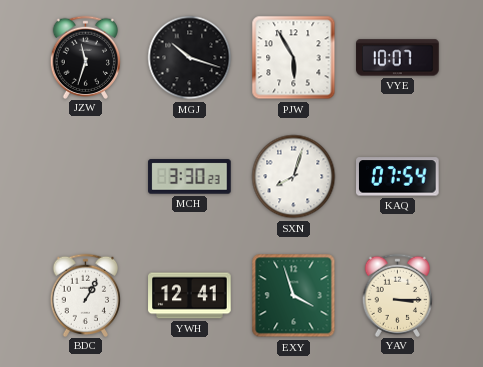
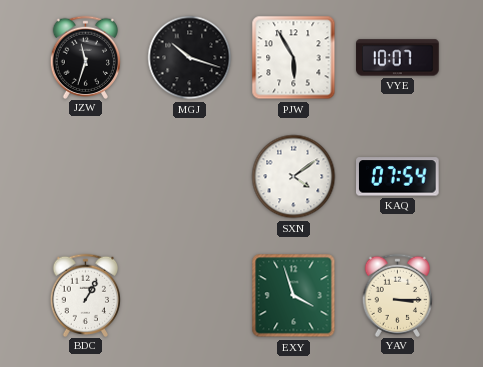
MCH: 3:30 -> none
SXN: 8:03 -> 4:09
YWH: 12:41 -> none
